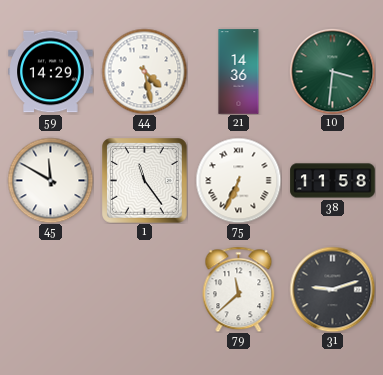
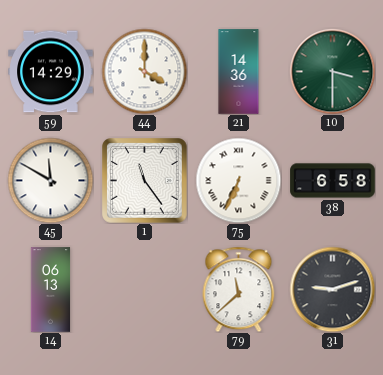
44: 4:28 -> 4:00
10: 3:31 -> 3:30
38: 11:58 -> 6:58
14: none -> 06:13
